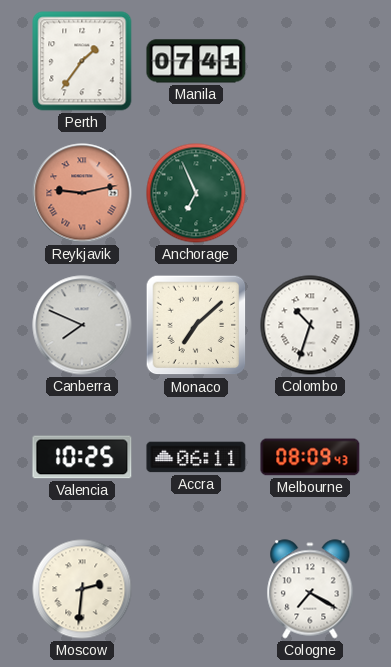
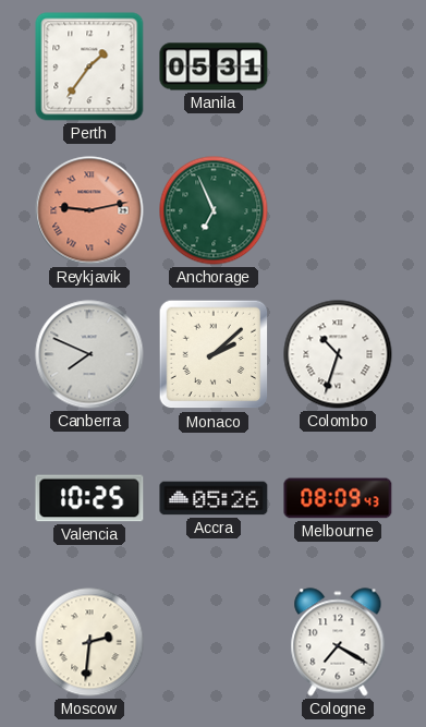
Manila: 07:41 -> 05:31
Monaco: 7:08 -> 2:08
Accra: 06:11 -> 05:26
